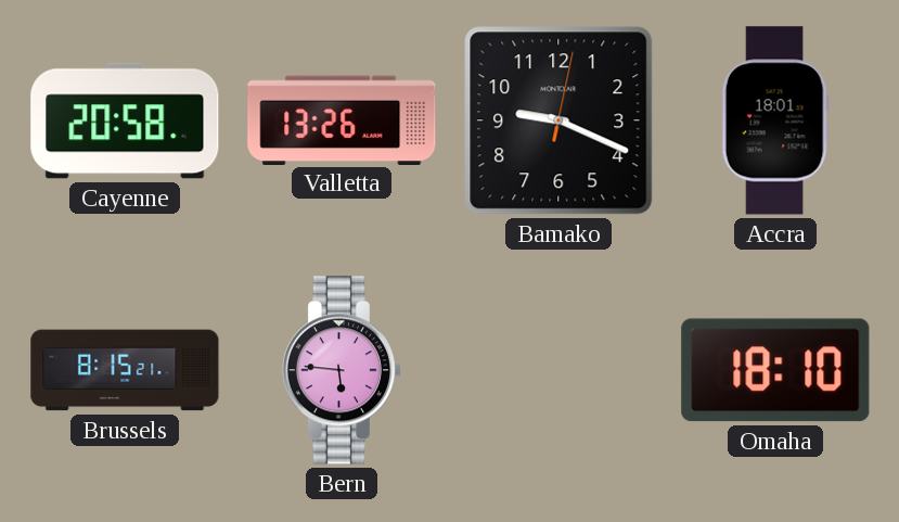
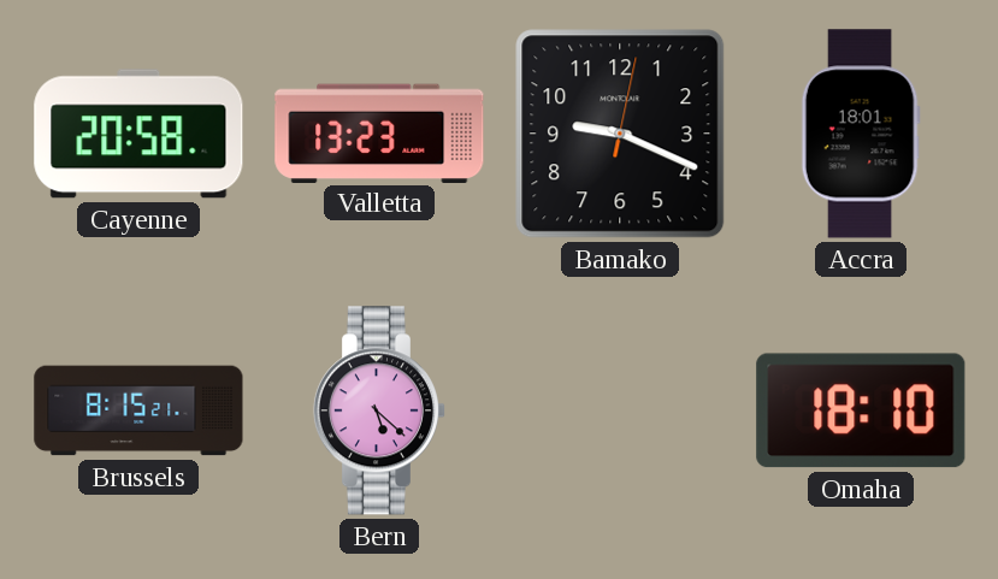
Valletta: 13:26 -> 13:23
Bern: 5:46 -> 5:22
